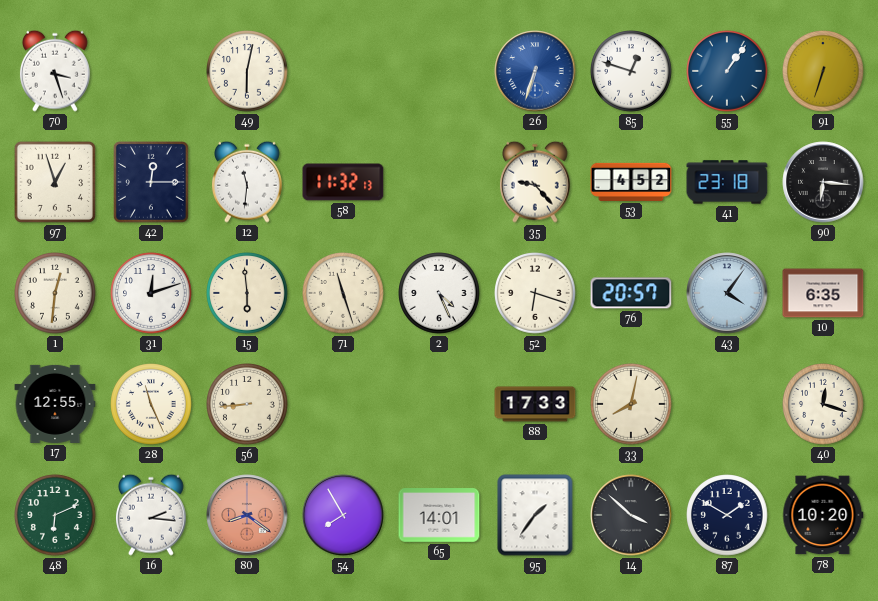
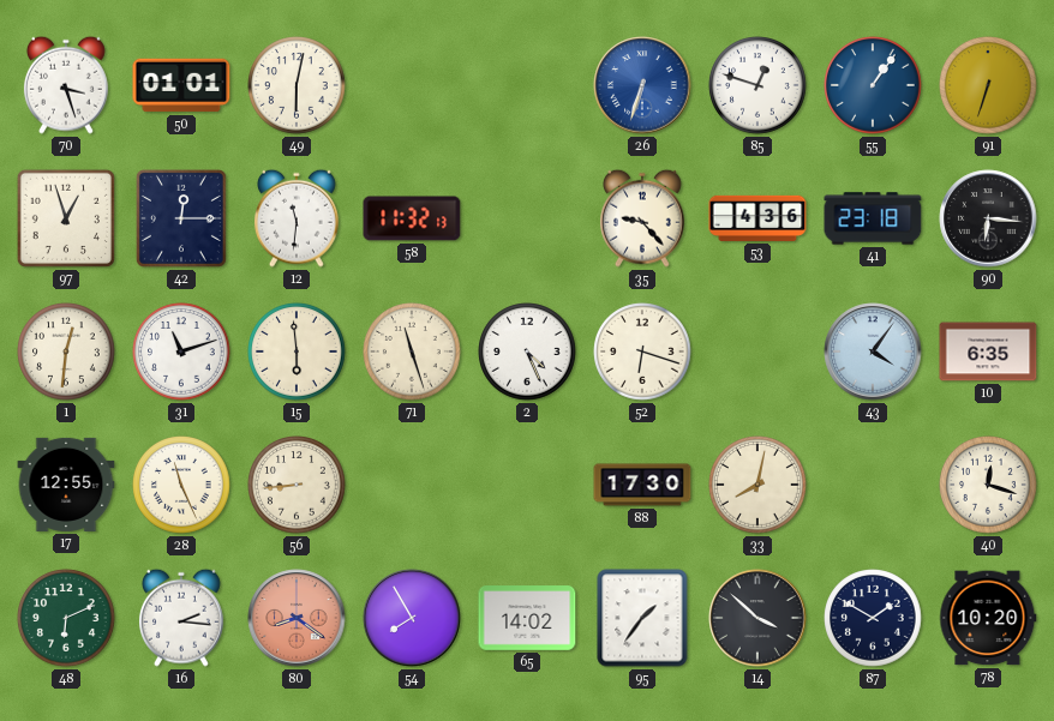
50: none -> 01:01
53: 4:52 -> 4:36
31: 12:12 -> 11:12
76: 20:57 -> none
88: 17:33 -> 17:30
65: 14:01 -> 14:02
